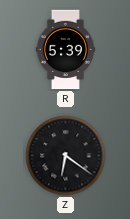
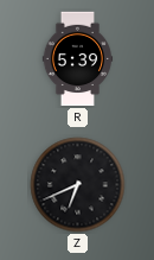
Z: 6:21 -> 6:41
